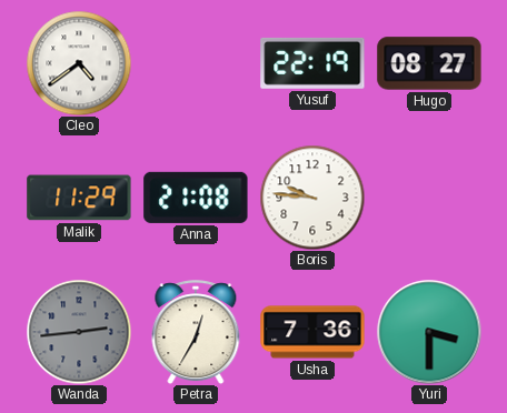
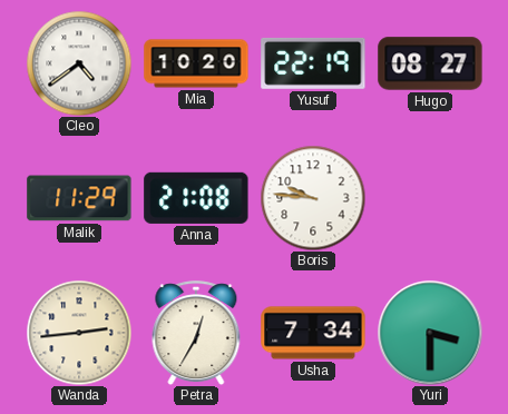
Mia: none -> 10:20
Wanda dial: grey -> cream
Usha: 7:36 -> 7:34
